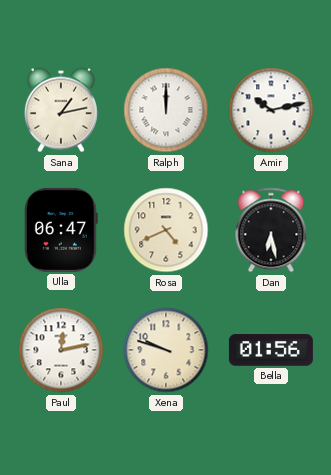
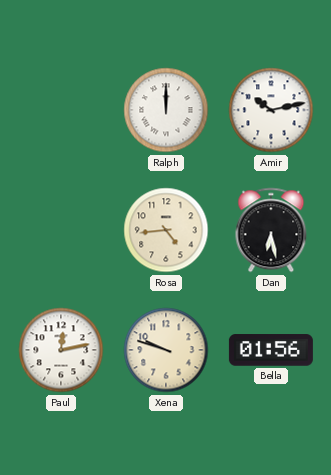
Sana: 1:13 -> none
Ulla: 06:47 -> none
Rosa: 4:41 -> 4:44
